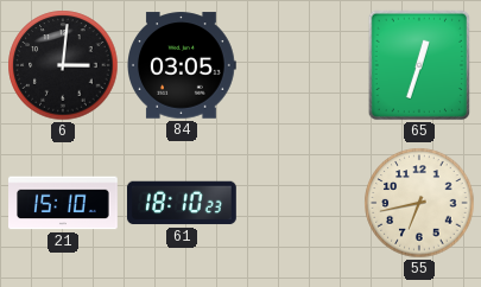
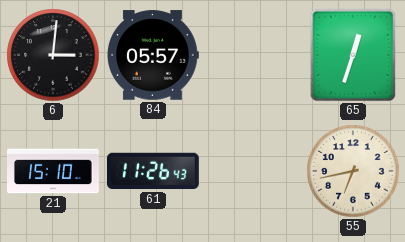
84: 03:05 -> 05:57
61: 18:10 -> 11:26
